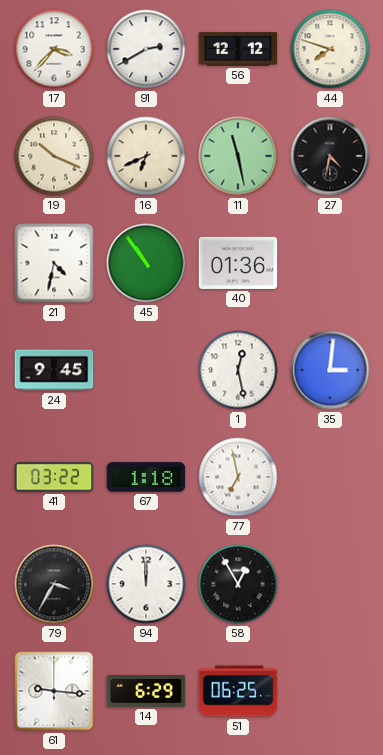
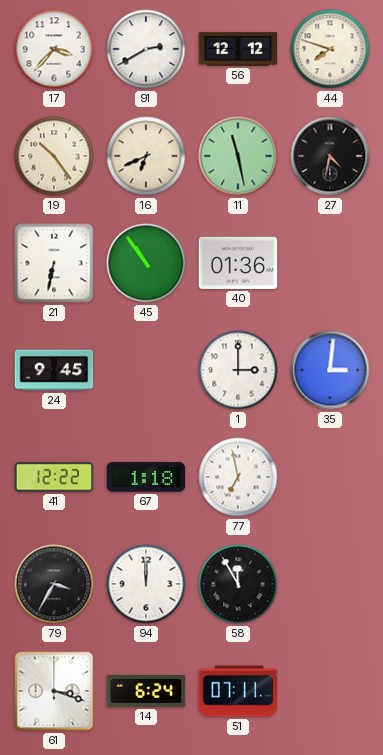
19: 10:19 -> 10:24
21: 4:32 -> 6:32
1: 12:28 -> 3:00
41: 03:22 -> 12:22
58: 12:55 -> 11:55
61: 9:16 -> 3:18
14: 6:29 -> 6:24
51: 06:25 -> 07:11
